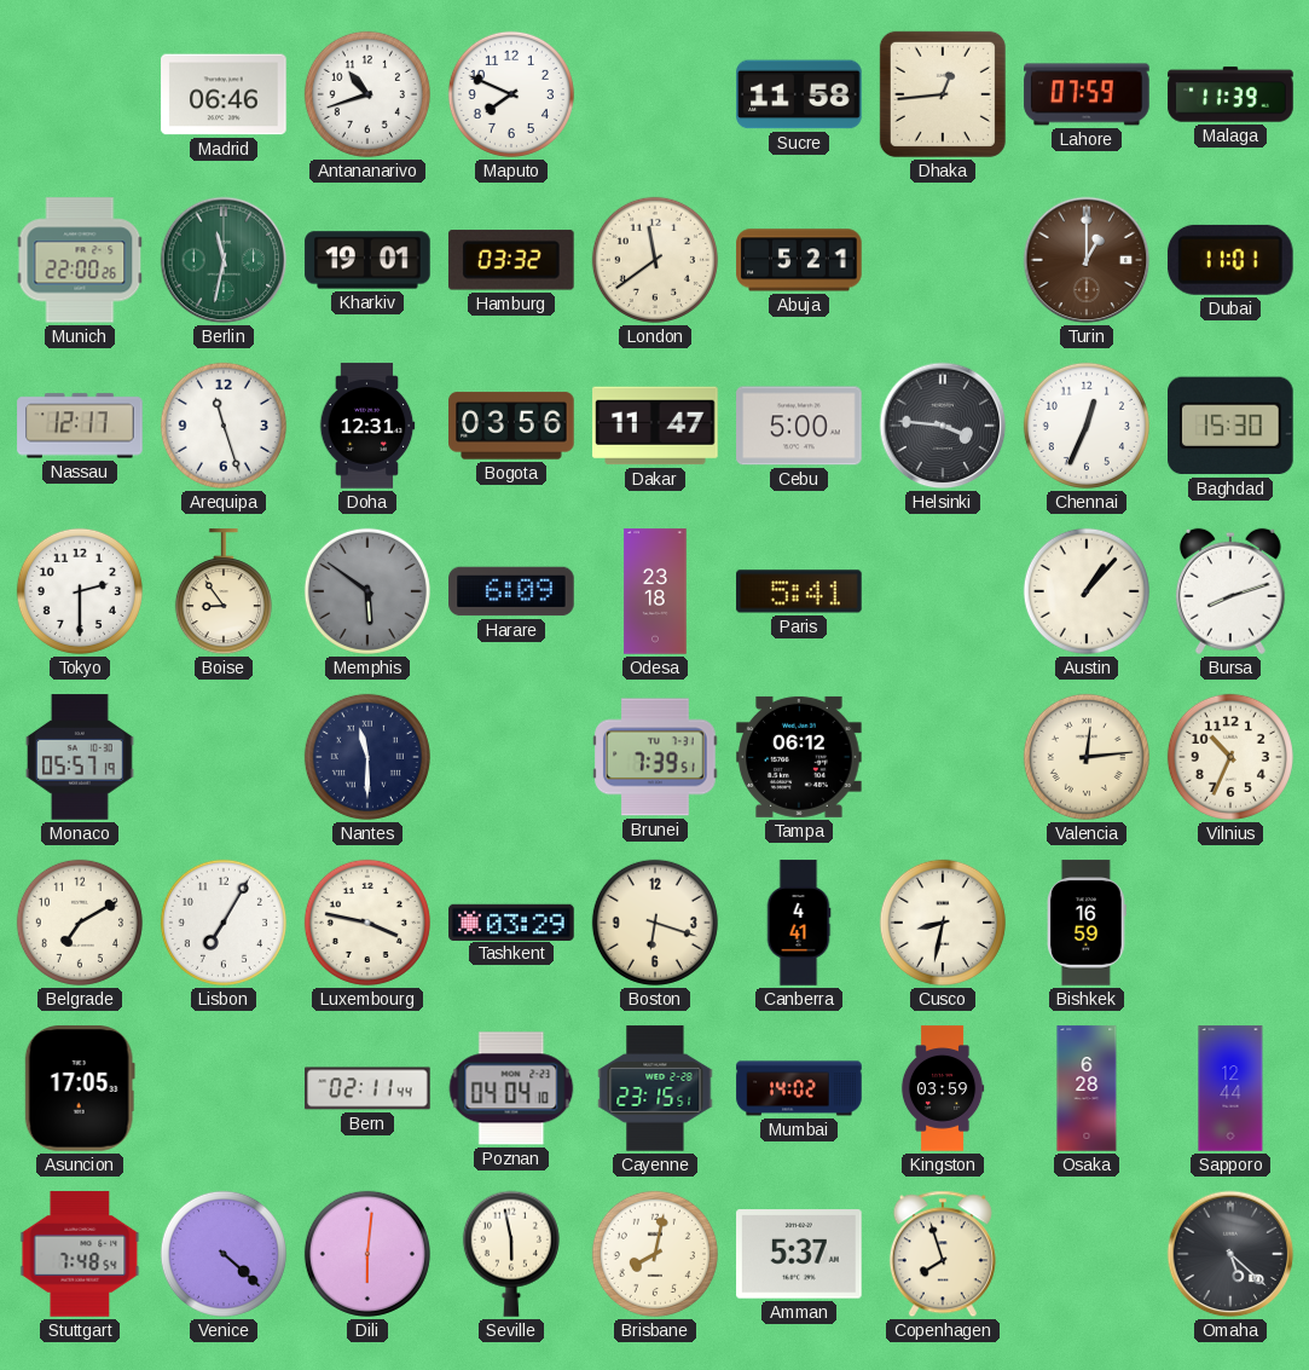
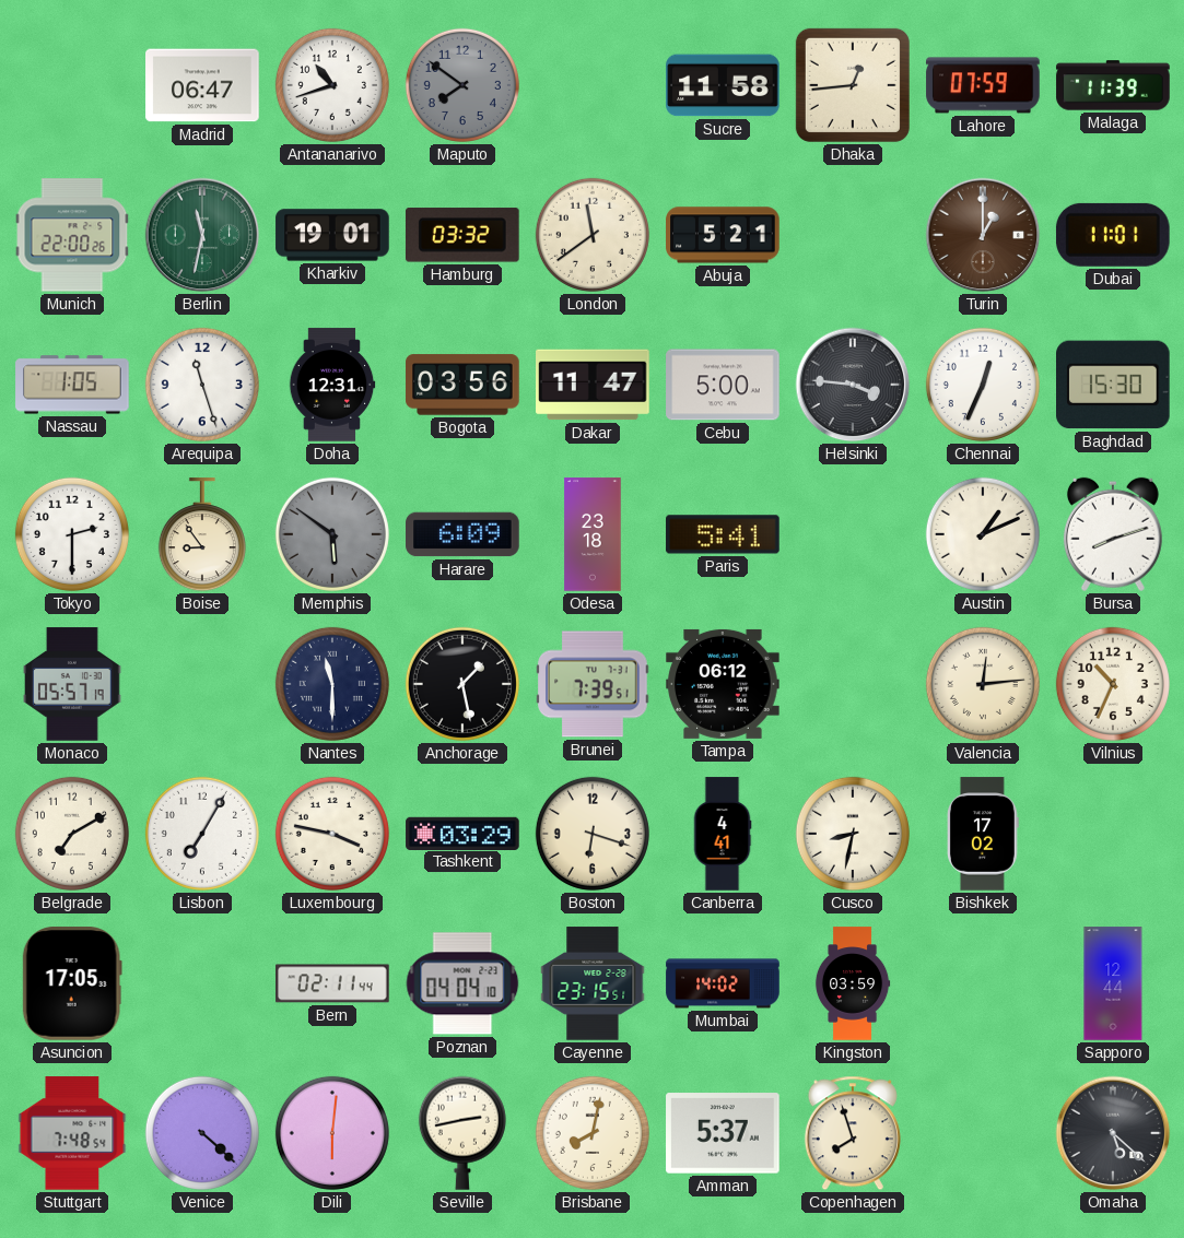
Madrid: 06:46 -> 06:47
Maputo: 7:49 -> 7:51
Maputo dial: white -> grey
Nassau: 12:17 -> 1:05
Austin: 1:07 -> 1:11
Anchorage: none -> 1:28
Bishkek: 16:59 -> 17:02
Osaka: 6:28 -> none
Seville: 5:58 -> 2:43
